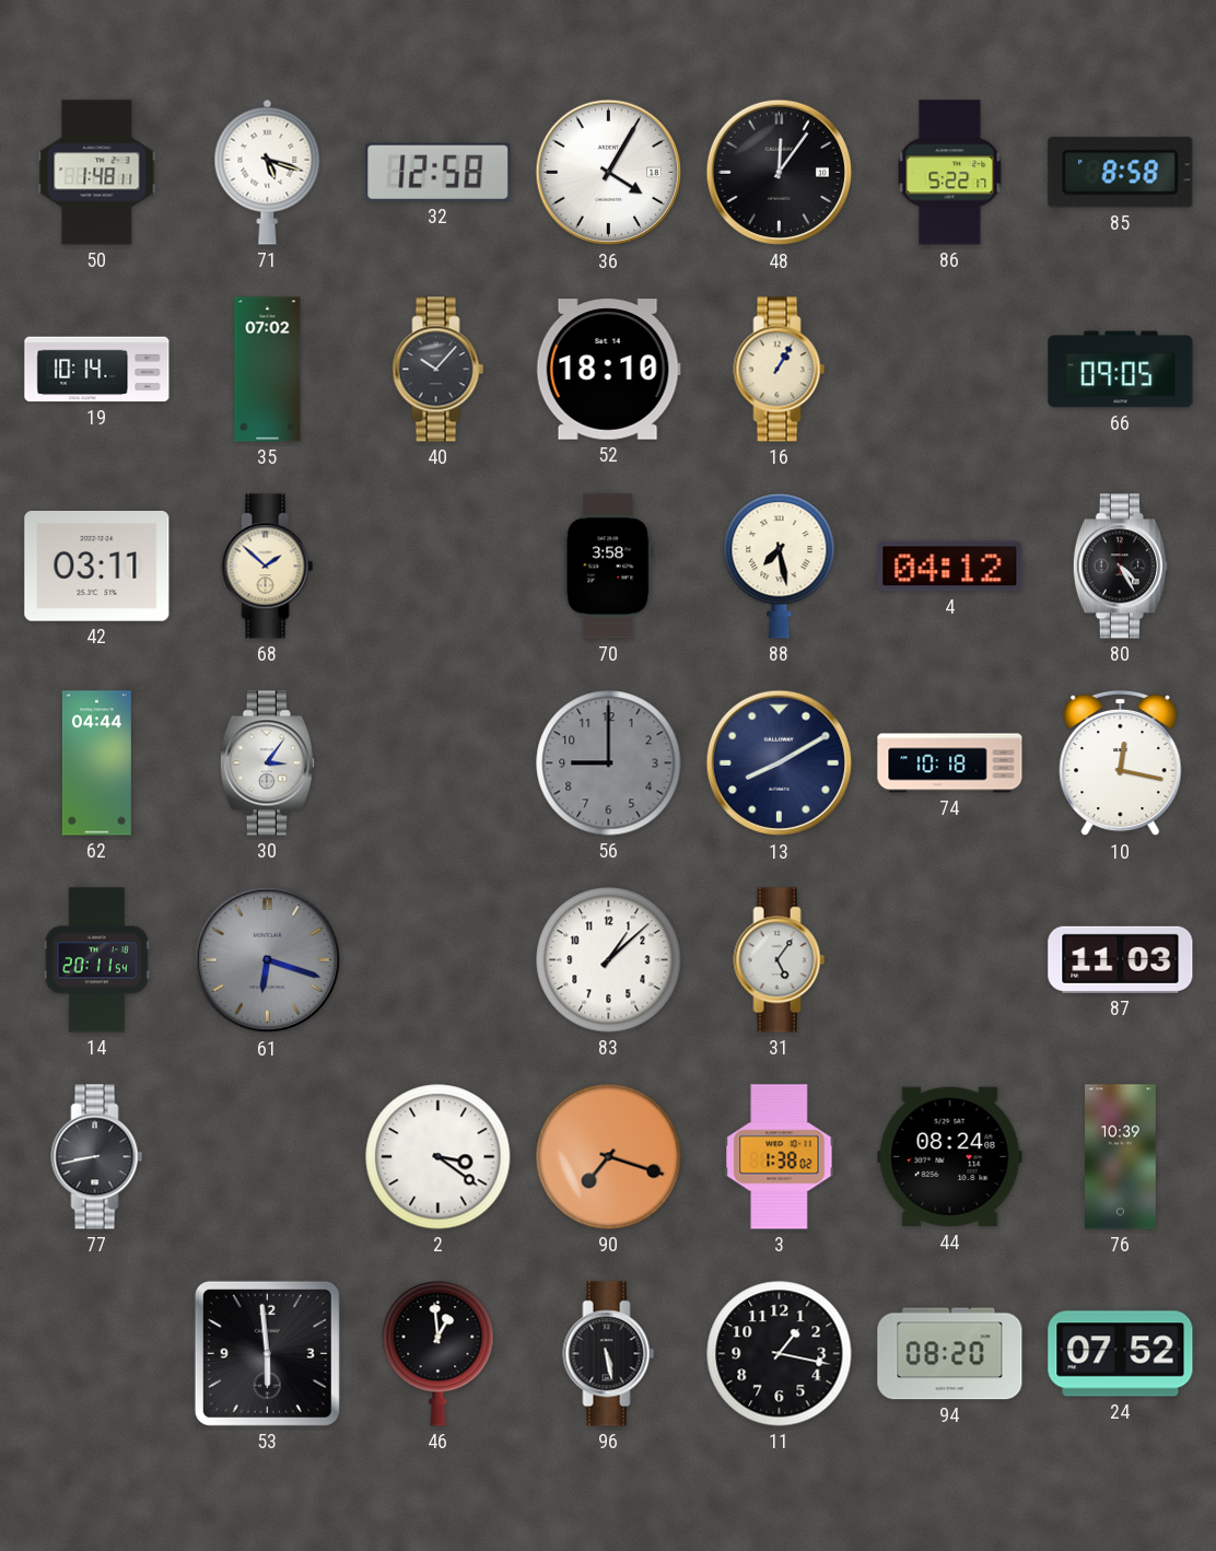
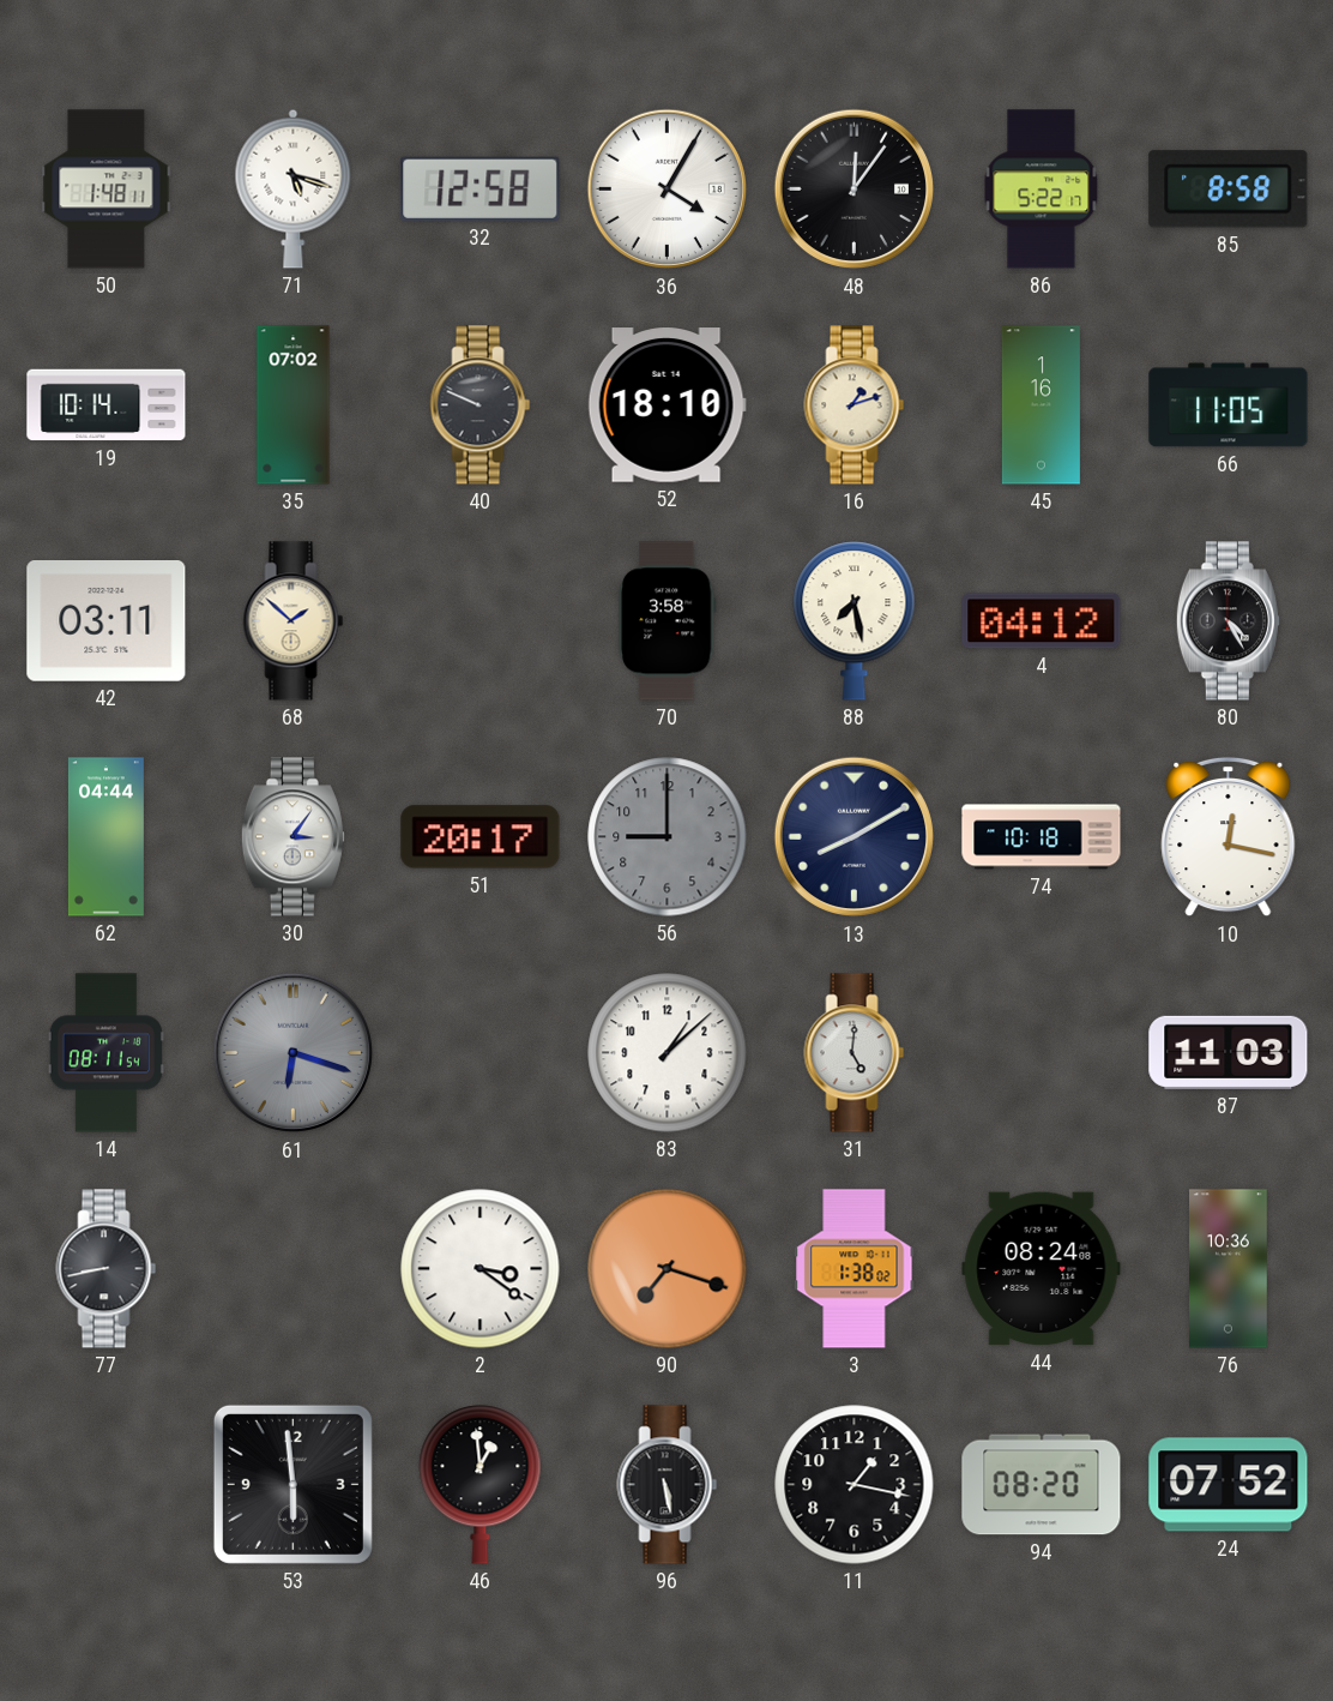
40: 10:07 -> 9:49
16: 1:05 -> 1:12
45: none -> 1:16
66: 09:05 -> 11:05
51: none -> 20:17
14: 20:11 -> 08:11
31: 5:06 -> 5:01
76: 10:39 -> 10:36
